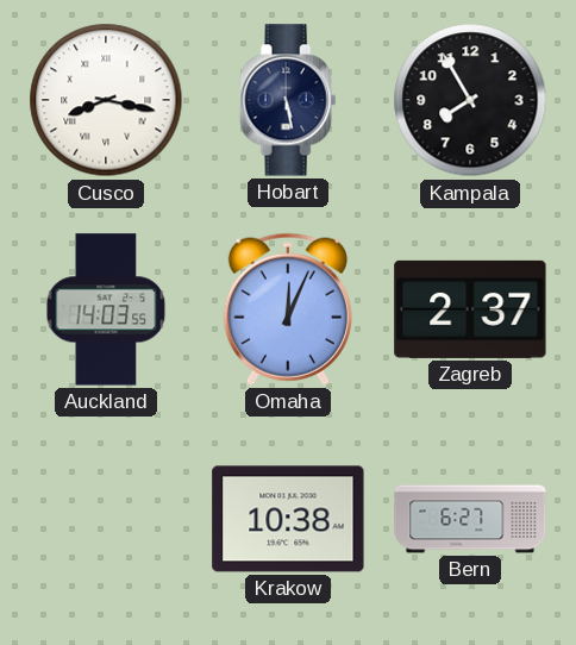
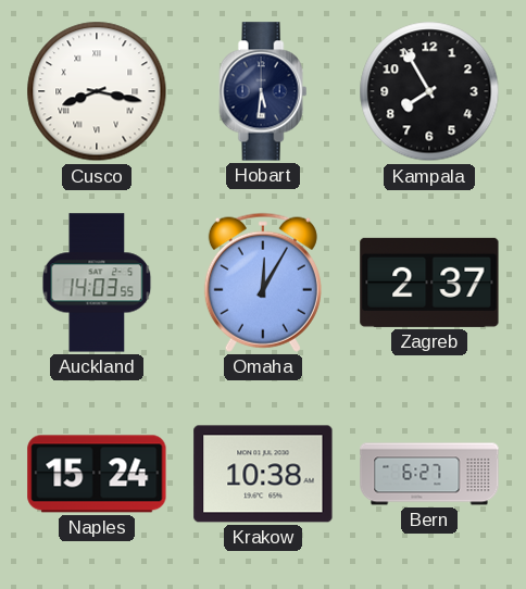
Hobart: 5:28 -> 5:31
Omaha: 12:04 -> 12:05
Naples: none -> 15:24
